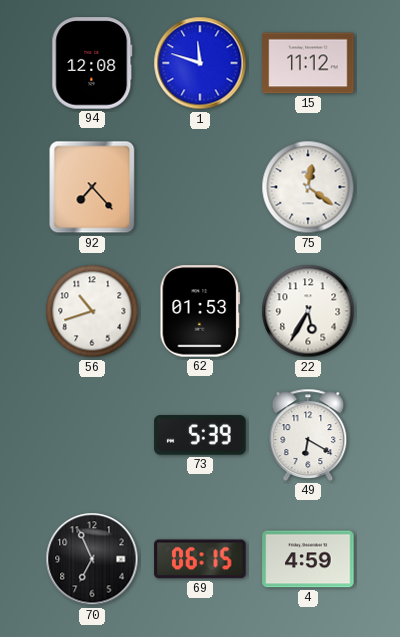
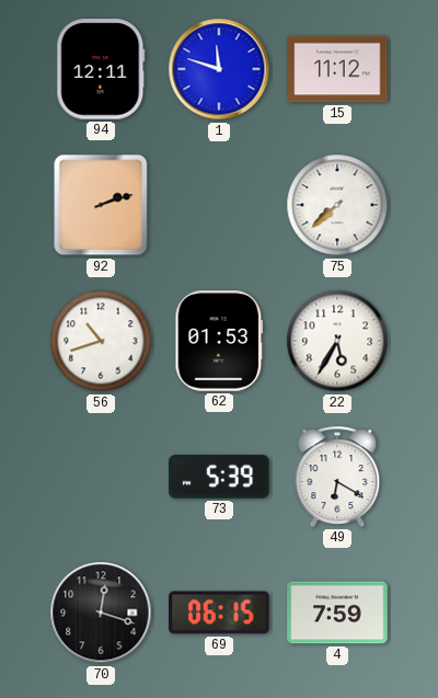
94: 12:08 -> 12:11
92: 7:23 -> 2:12
75: 12:21 -> 7:38
70: 6:56 -> 12:18
4: 4:59 -> 7:59
